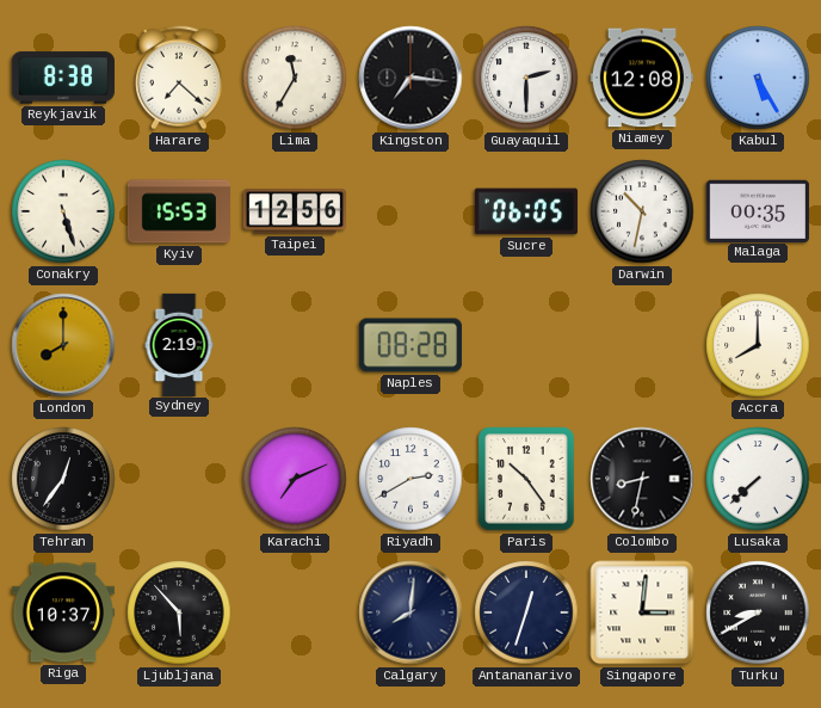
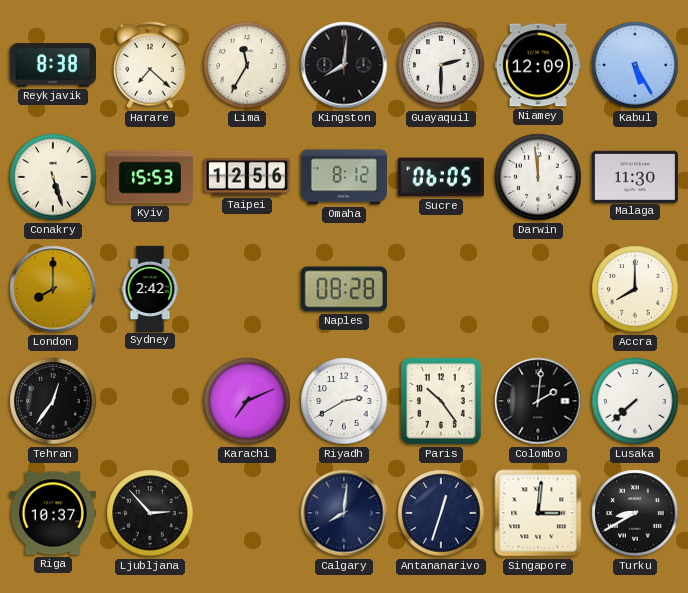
Kingston: 7:16 -> 8:01
Niamey: 12:08 -> 12:09
Omaha: none -> 8:12
Darwin: 10:32 -> 11:59
Malaga: 00:35 -> 11:30
Sydney: 2:19 -> 2:42
Colombo: 8:32 -> 2:01
Ljubljana: 5:53 -> 2:53
